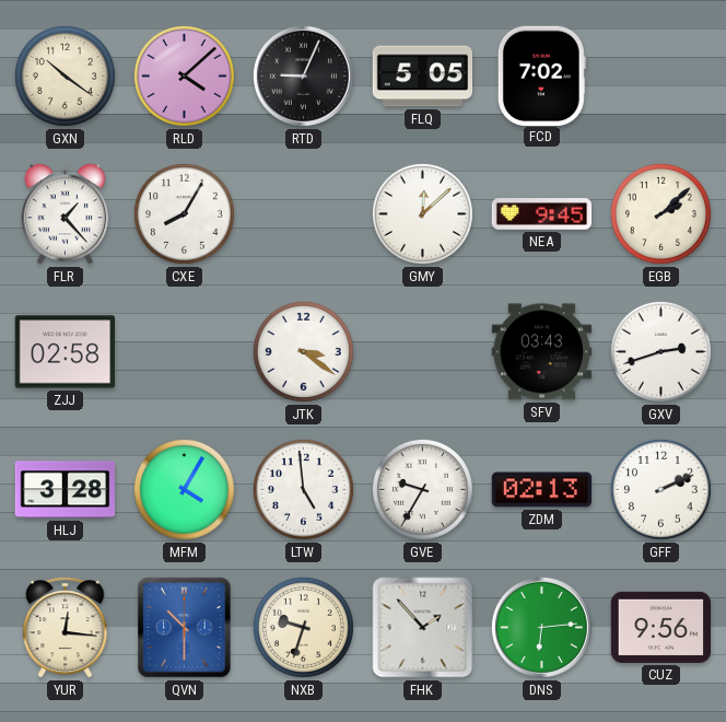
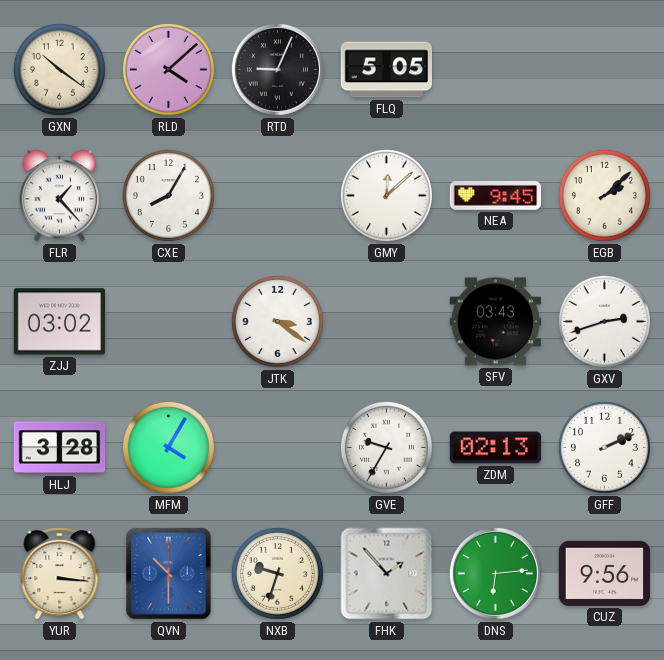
FCD: 7:02 -> none
ZJJ: 02:58 -> 03:02
LTW: 4:59 -> none
YUR: 12:16 -> 3:16
